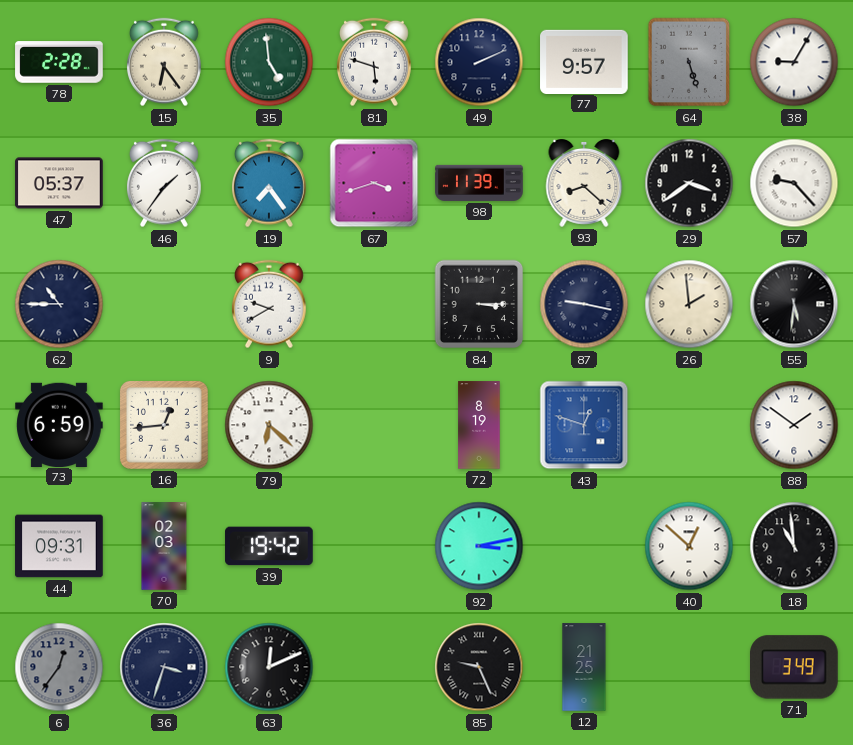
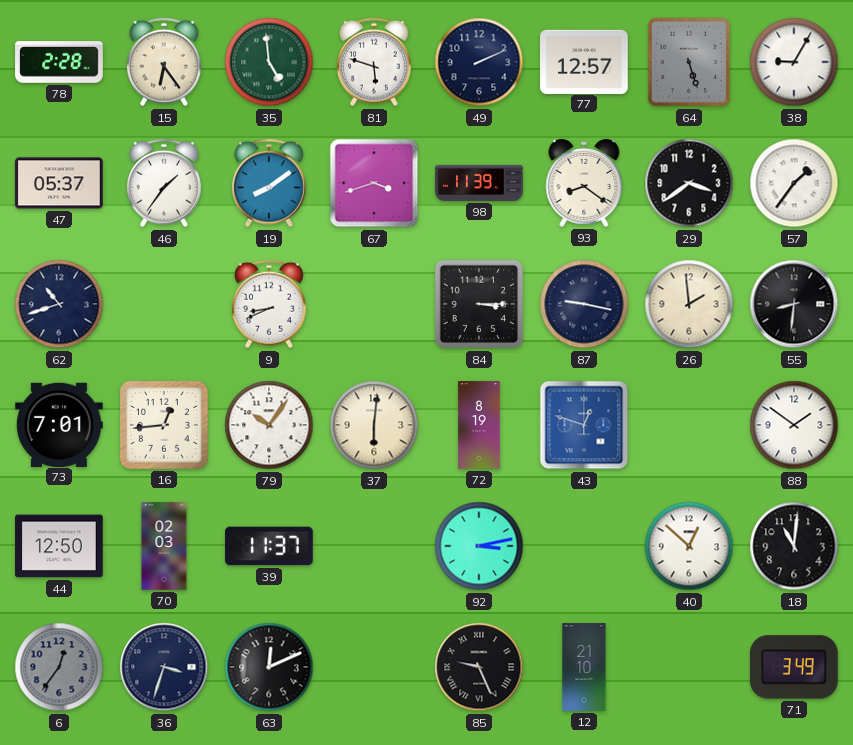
77: 9:57 -> 12:57
19: 7:24 -> 8:09
93: 8:22 -> 8:21
57: 9:23 -> 1:36
62: 10:45 -> 10:42
9: 9:40 -> 8:41
55: 5:31 -> 8:31
73: 6:59 -> 7:01
79: 6:22 -> 10:06
37: none -> 6:01
44: 09:31 -> 12:50
39: 19:42 -> 11:37
18: 10:59 -> 11:01
12: 21:25 -> 21:10
